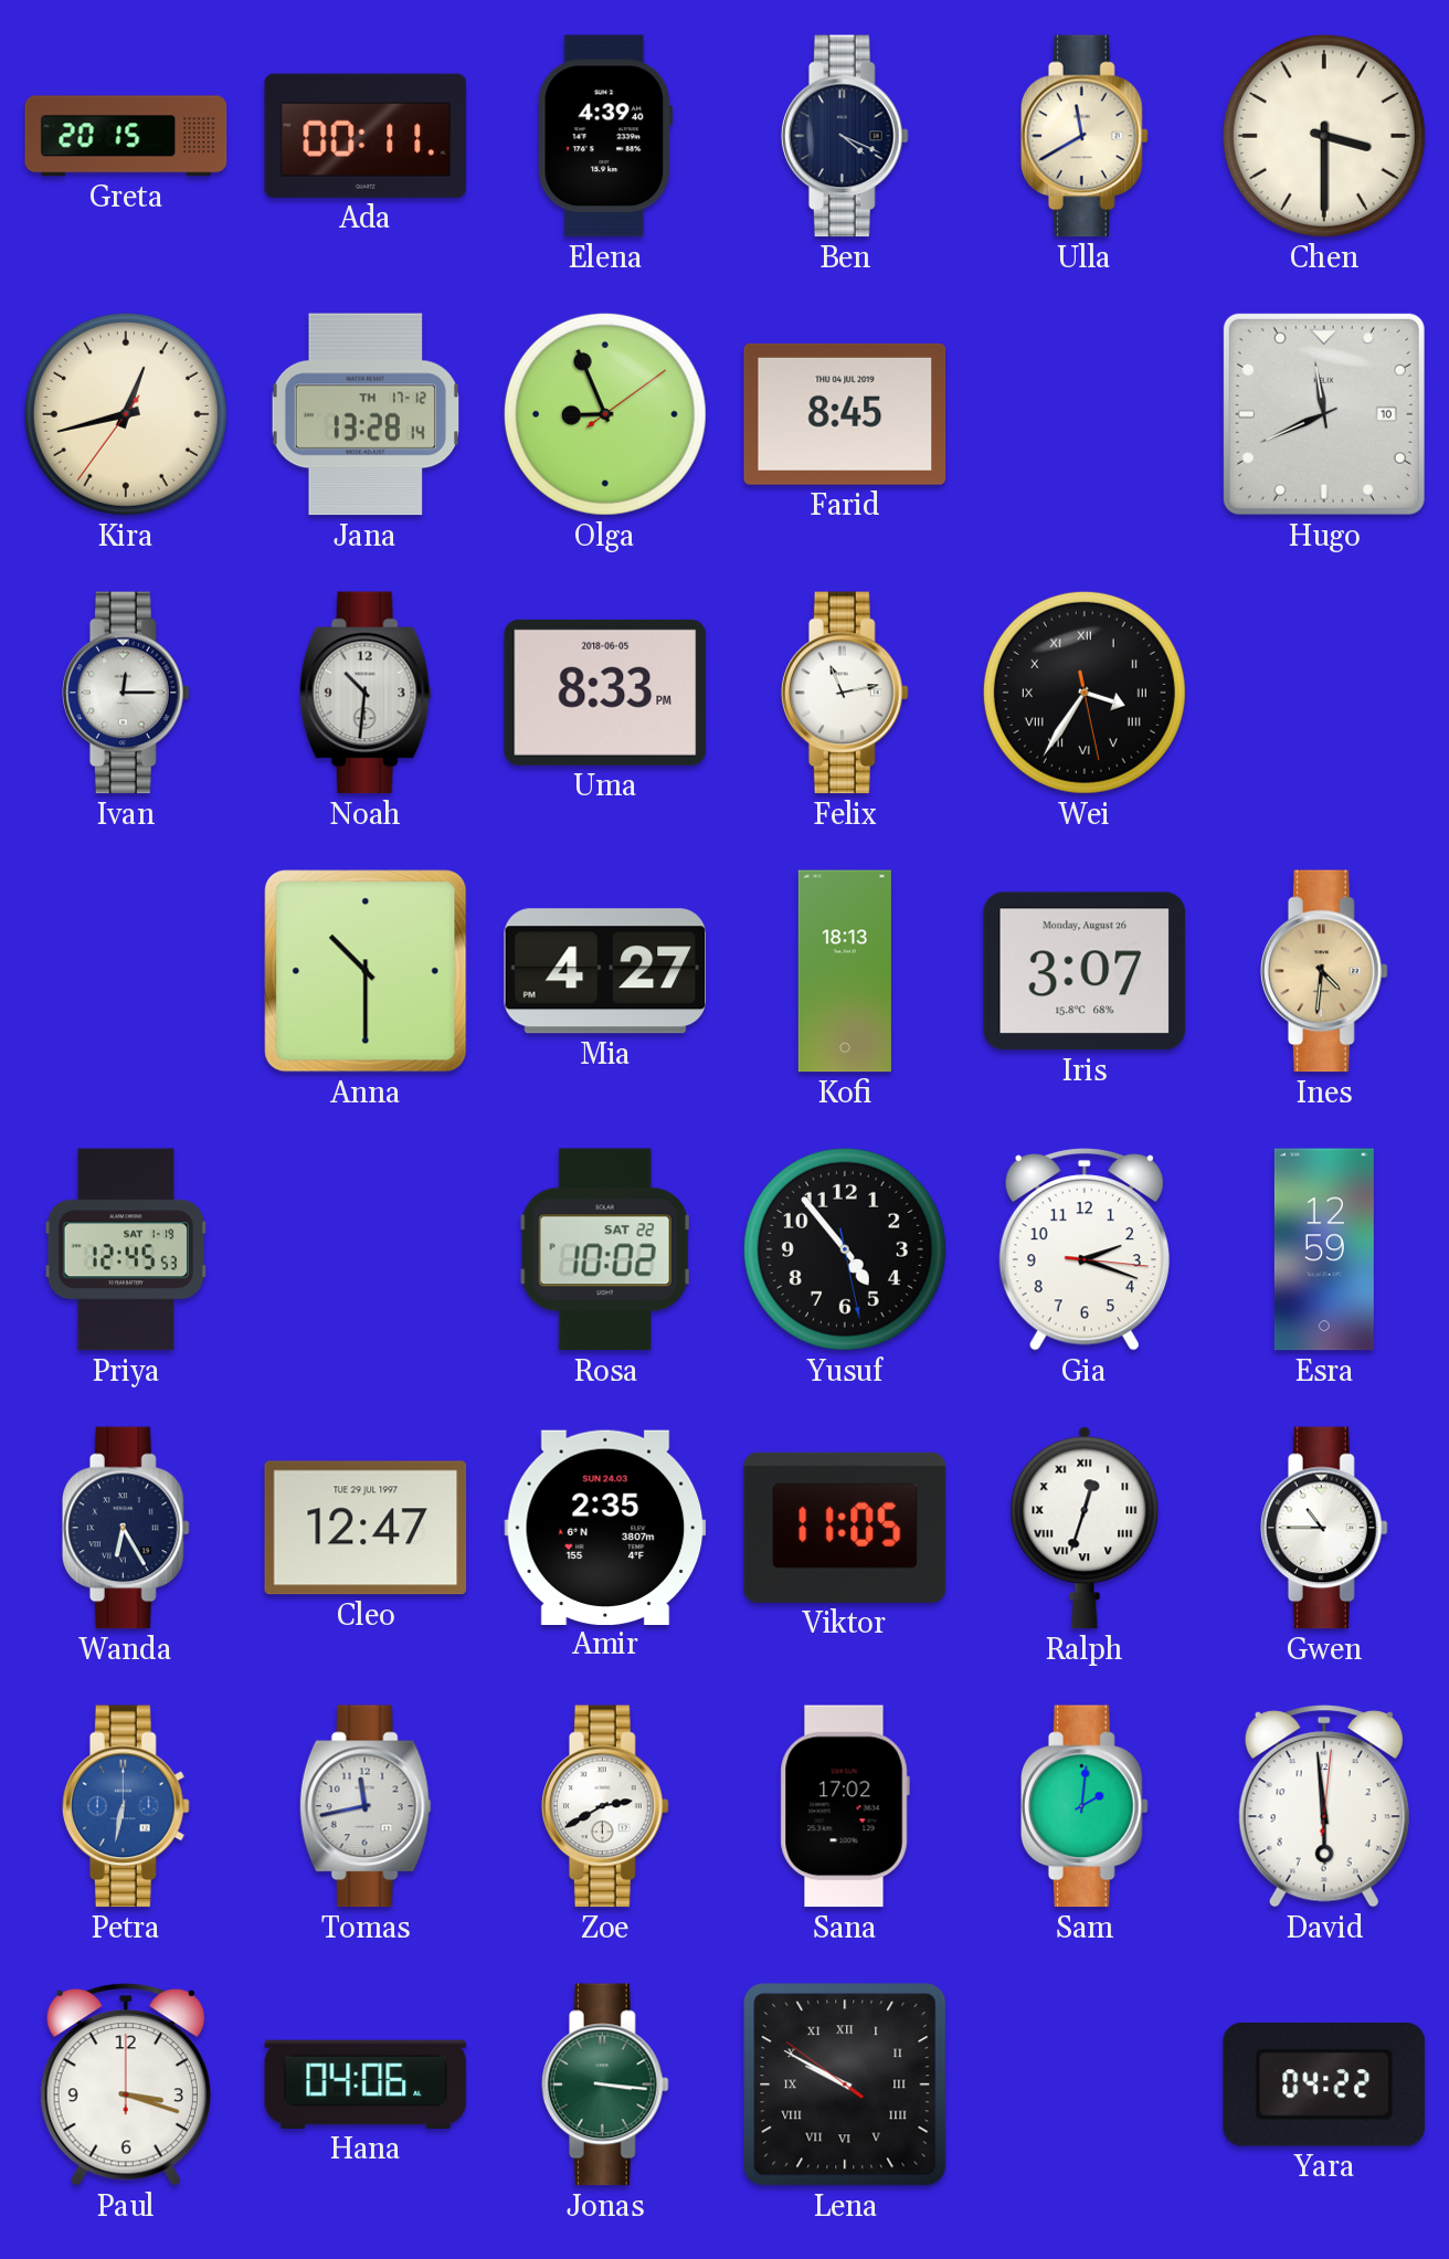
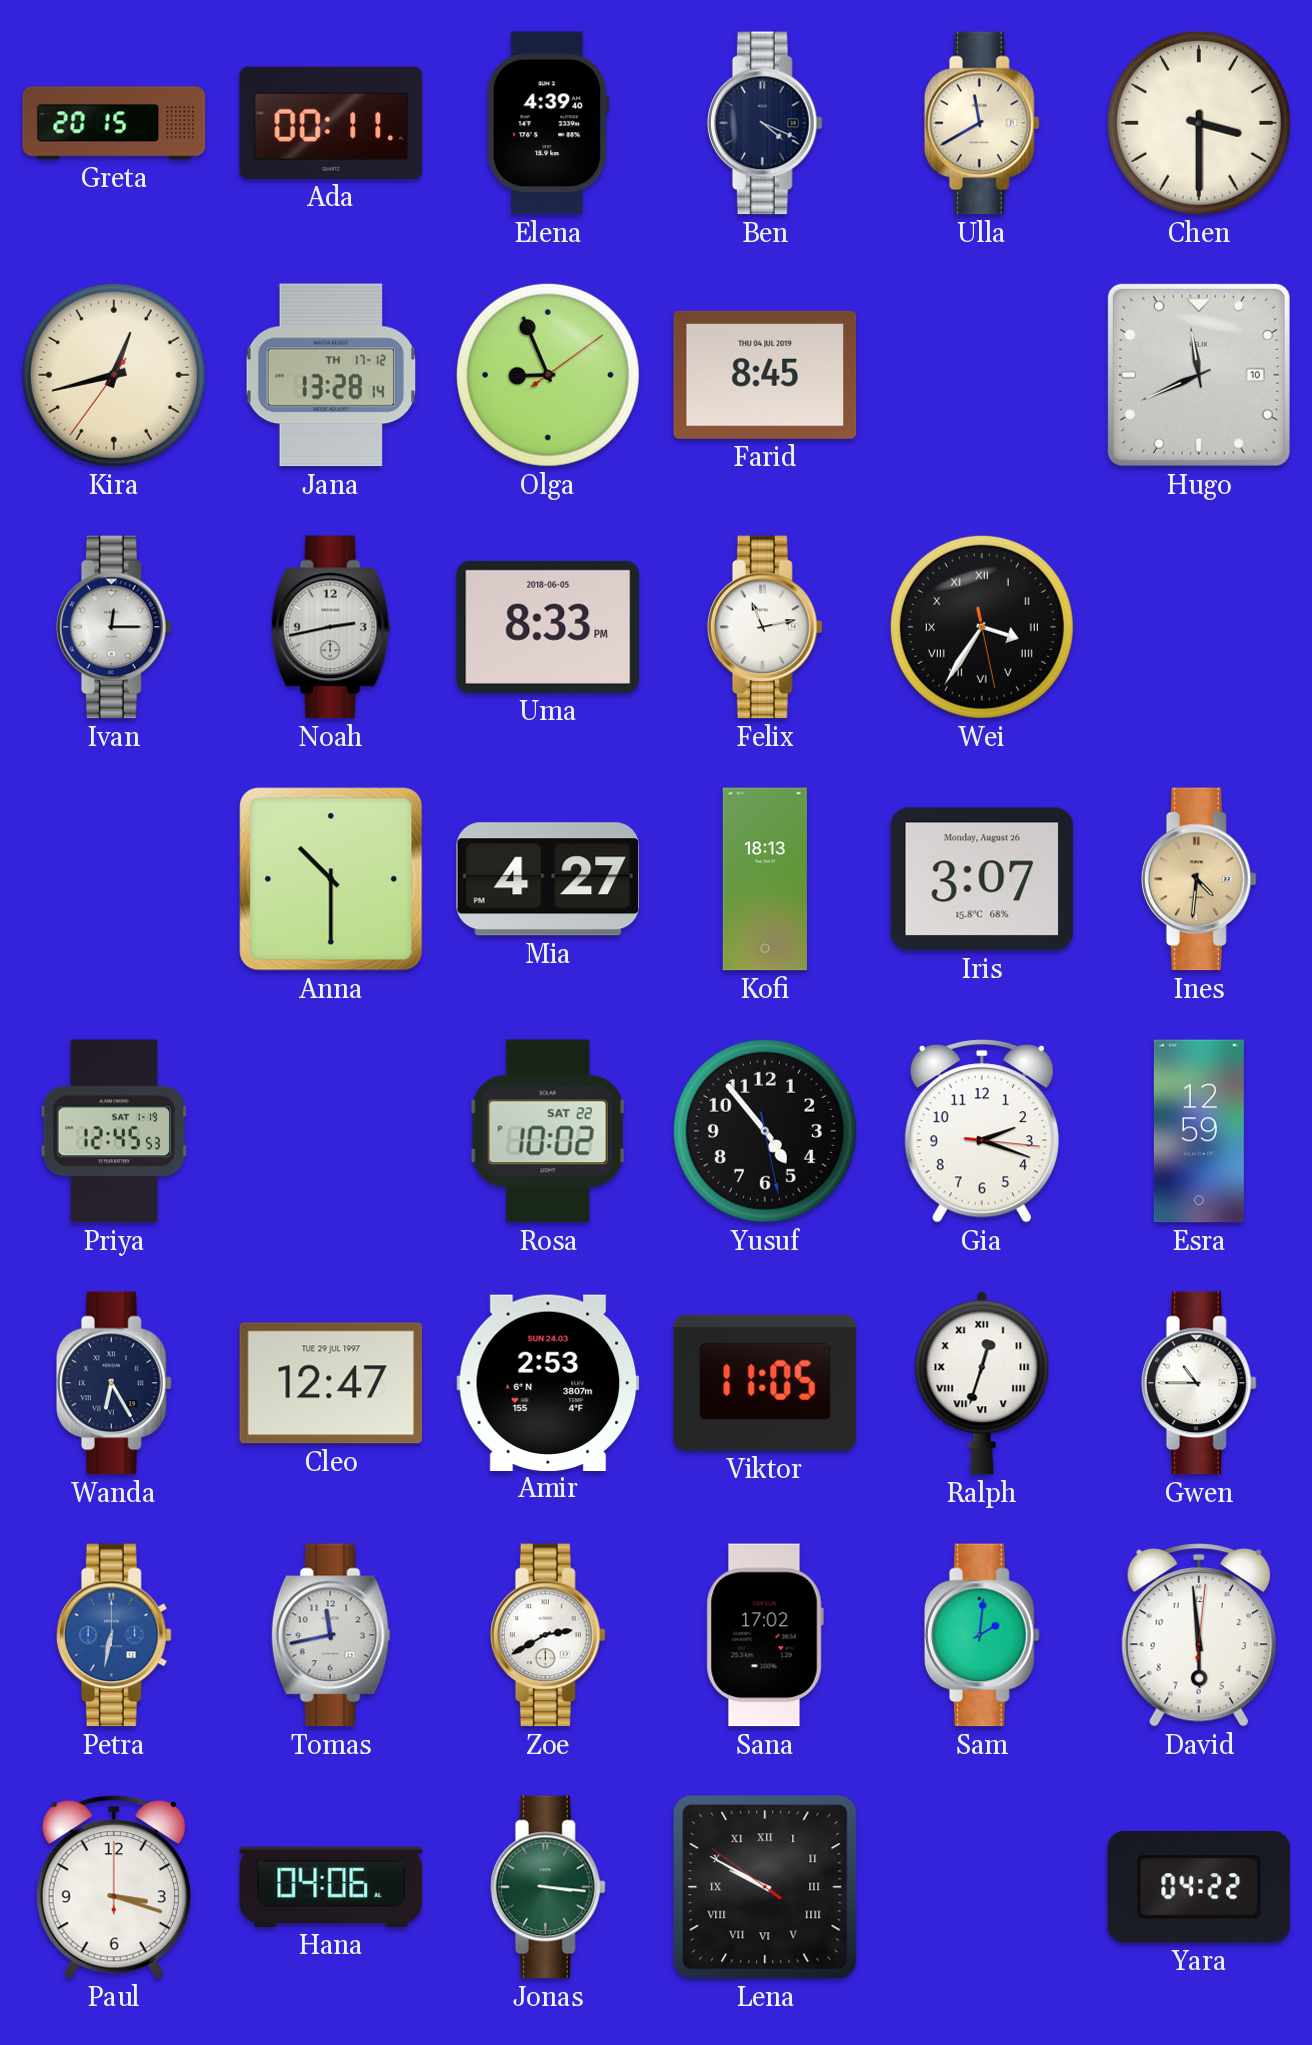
Noah: 10:31 -> 2:43
Amir: 2:35 -> 2:53
